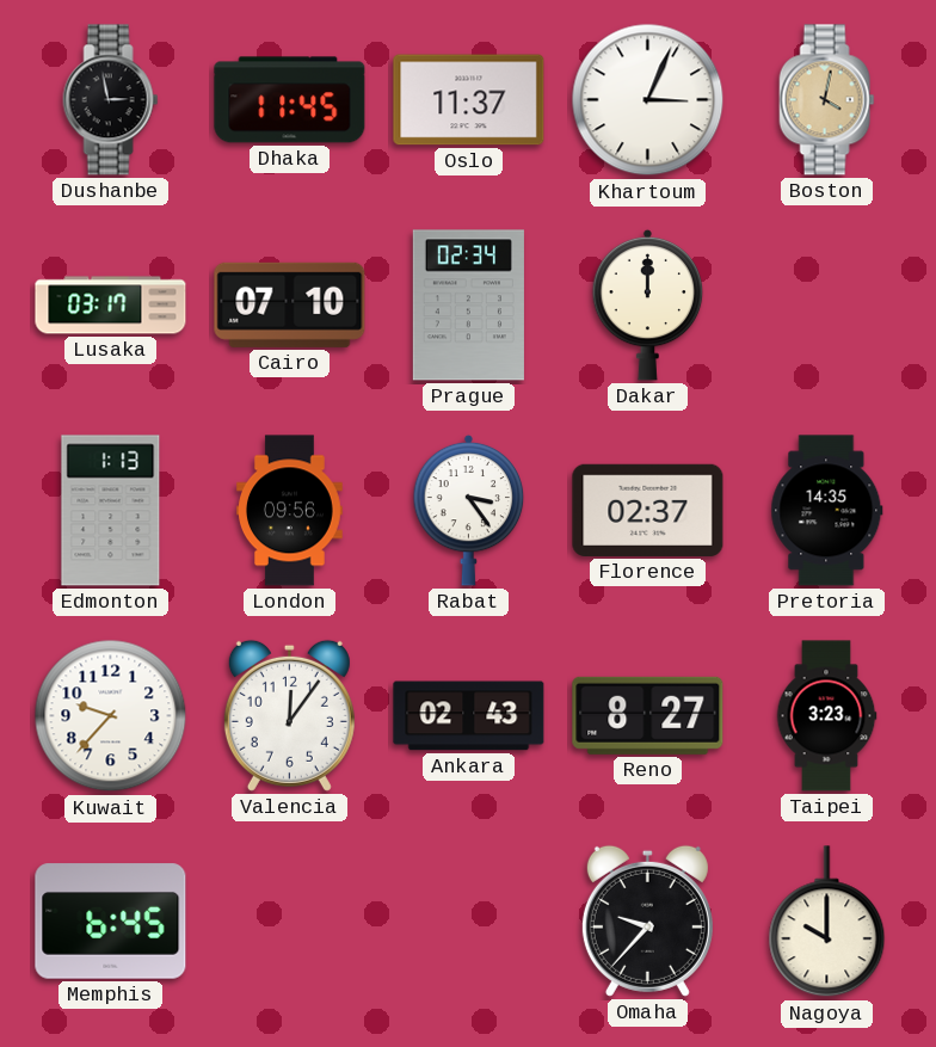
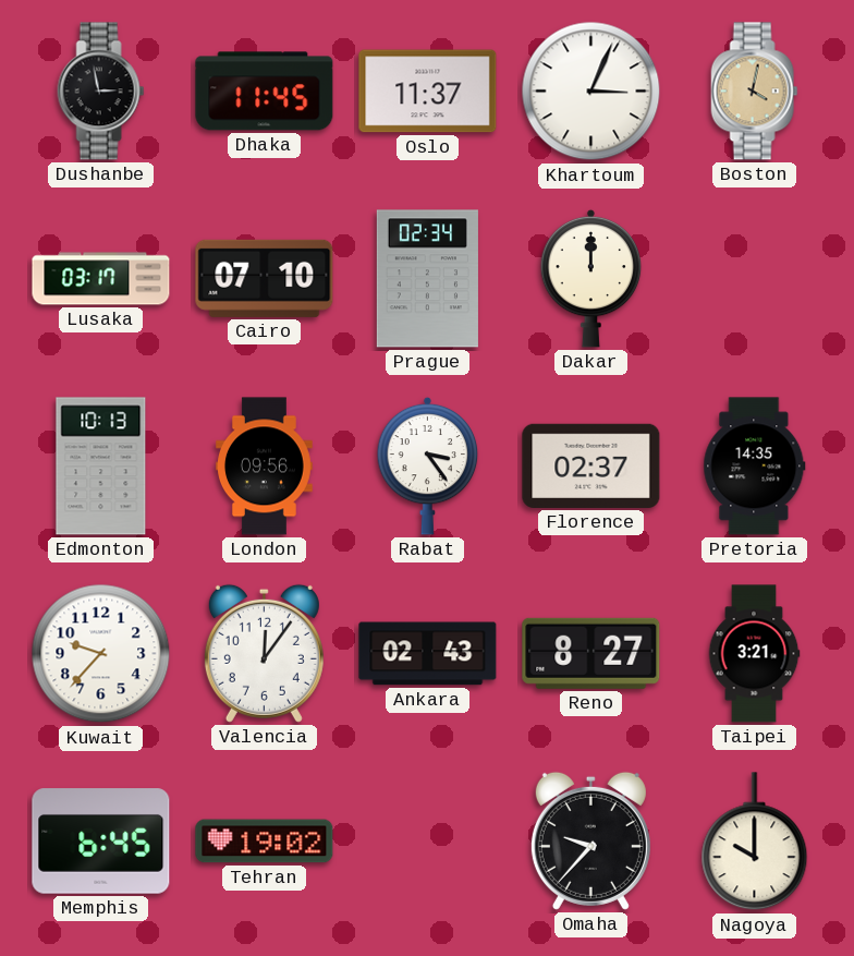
Edmonton: 1:13 -> 10:13
Taipei: 3:23 -> 3:21
Tehran: none -> 19:02
